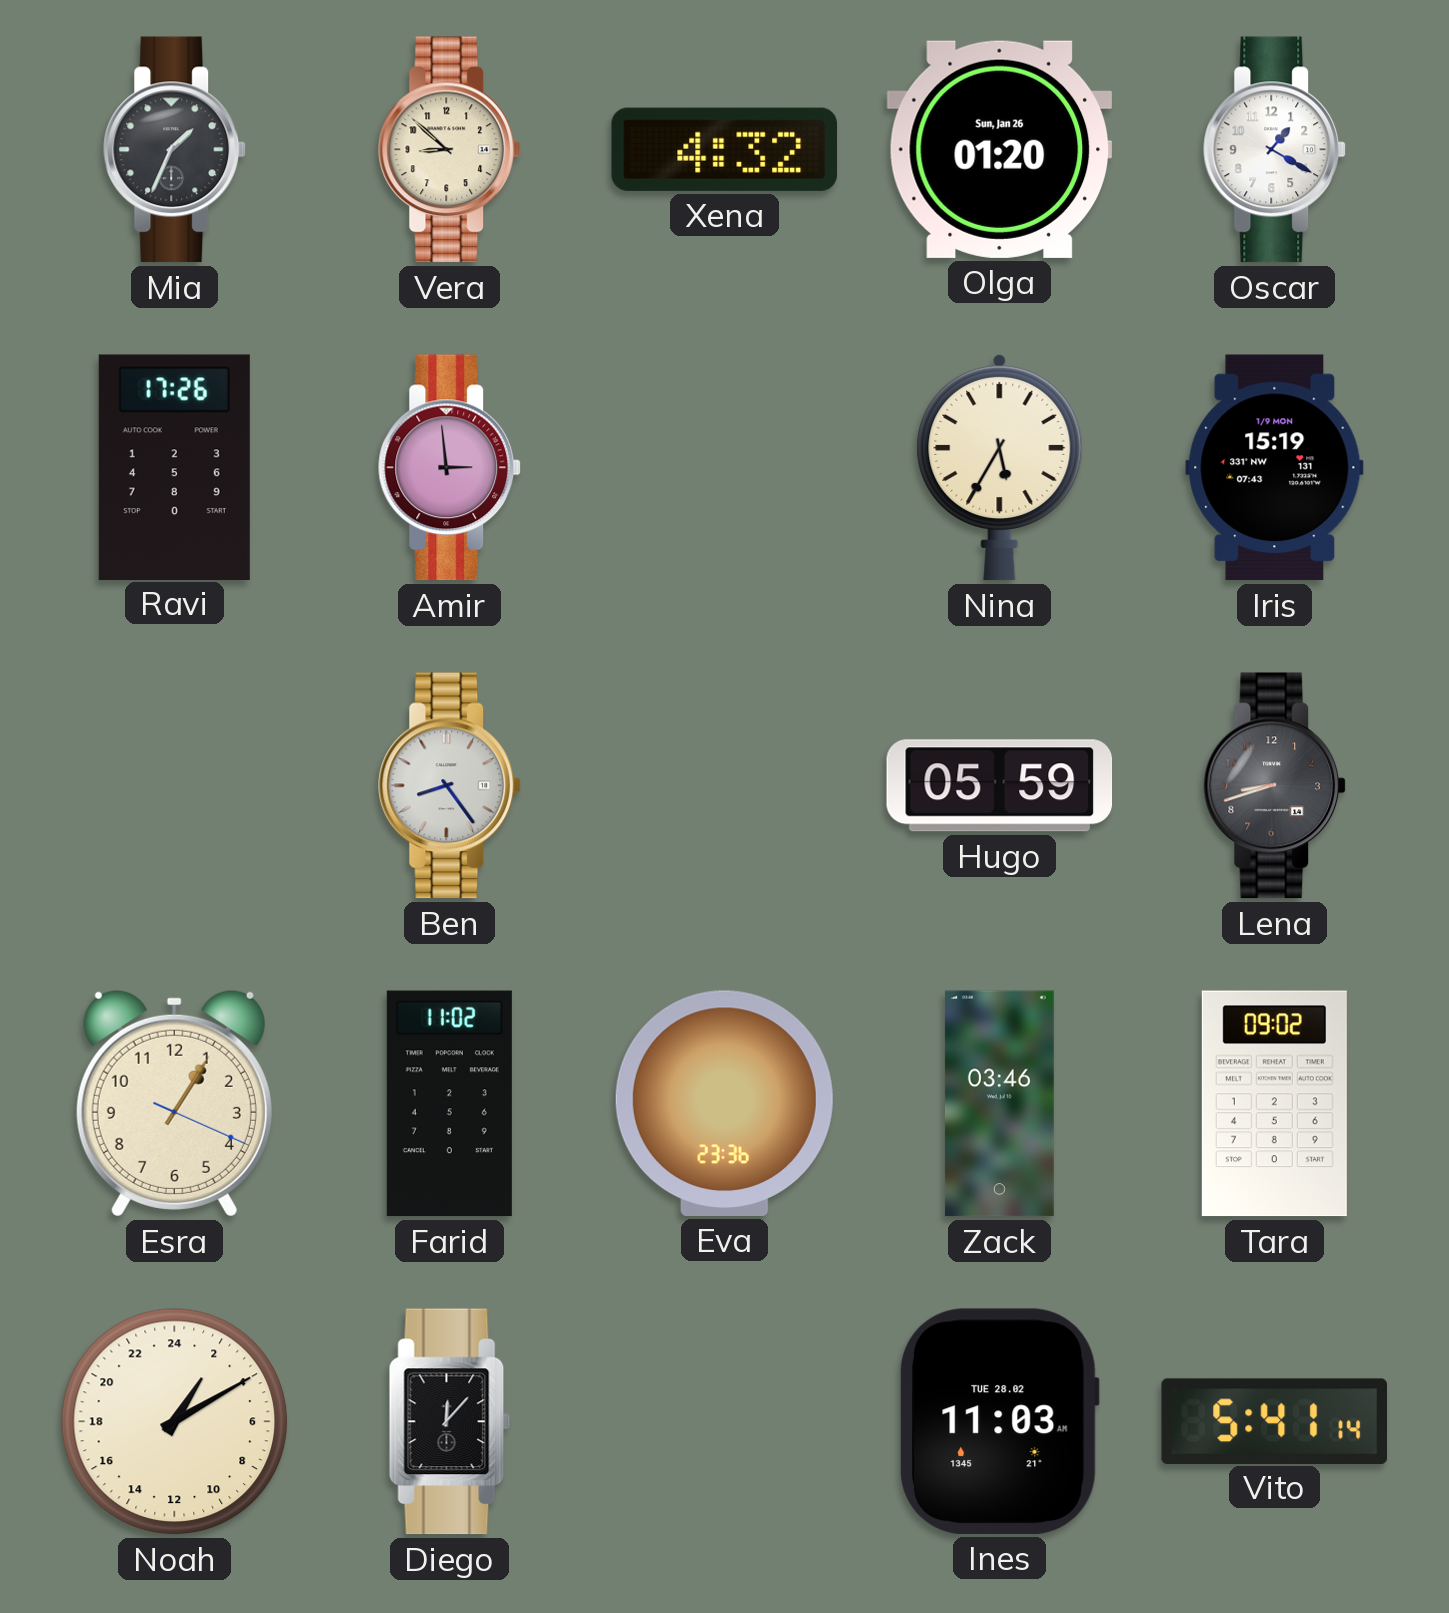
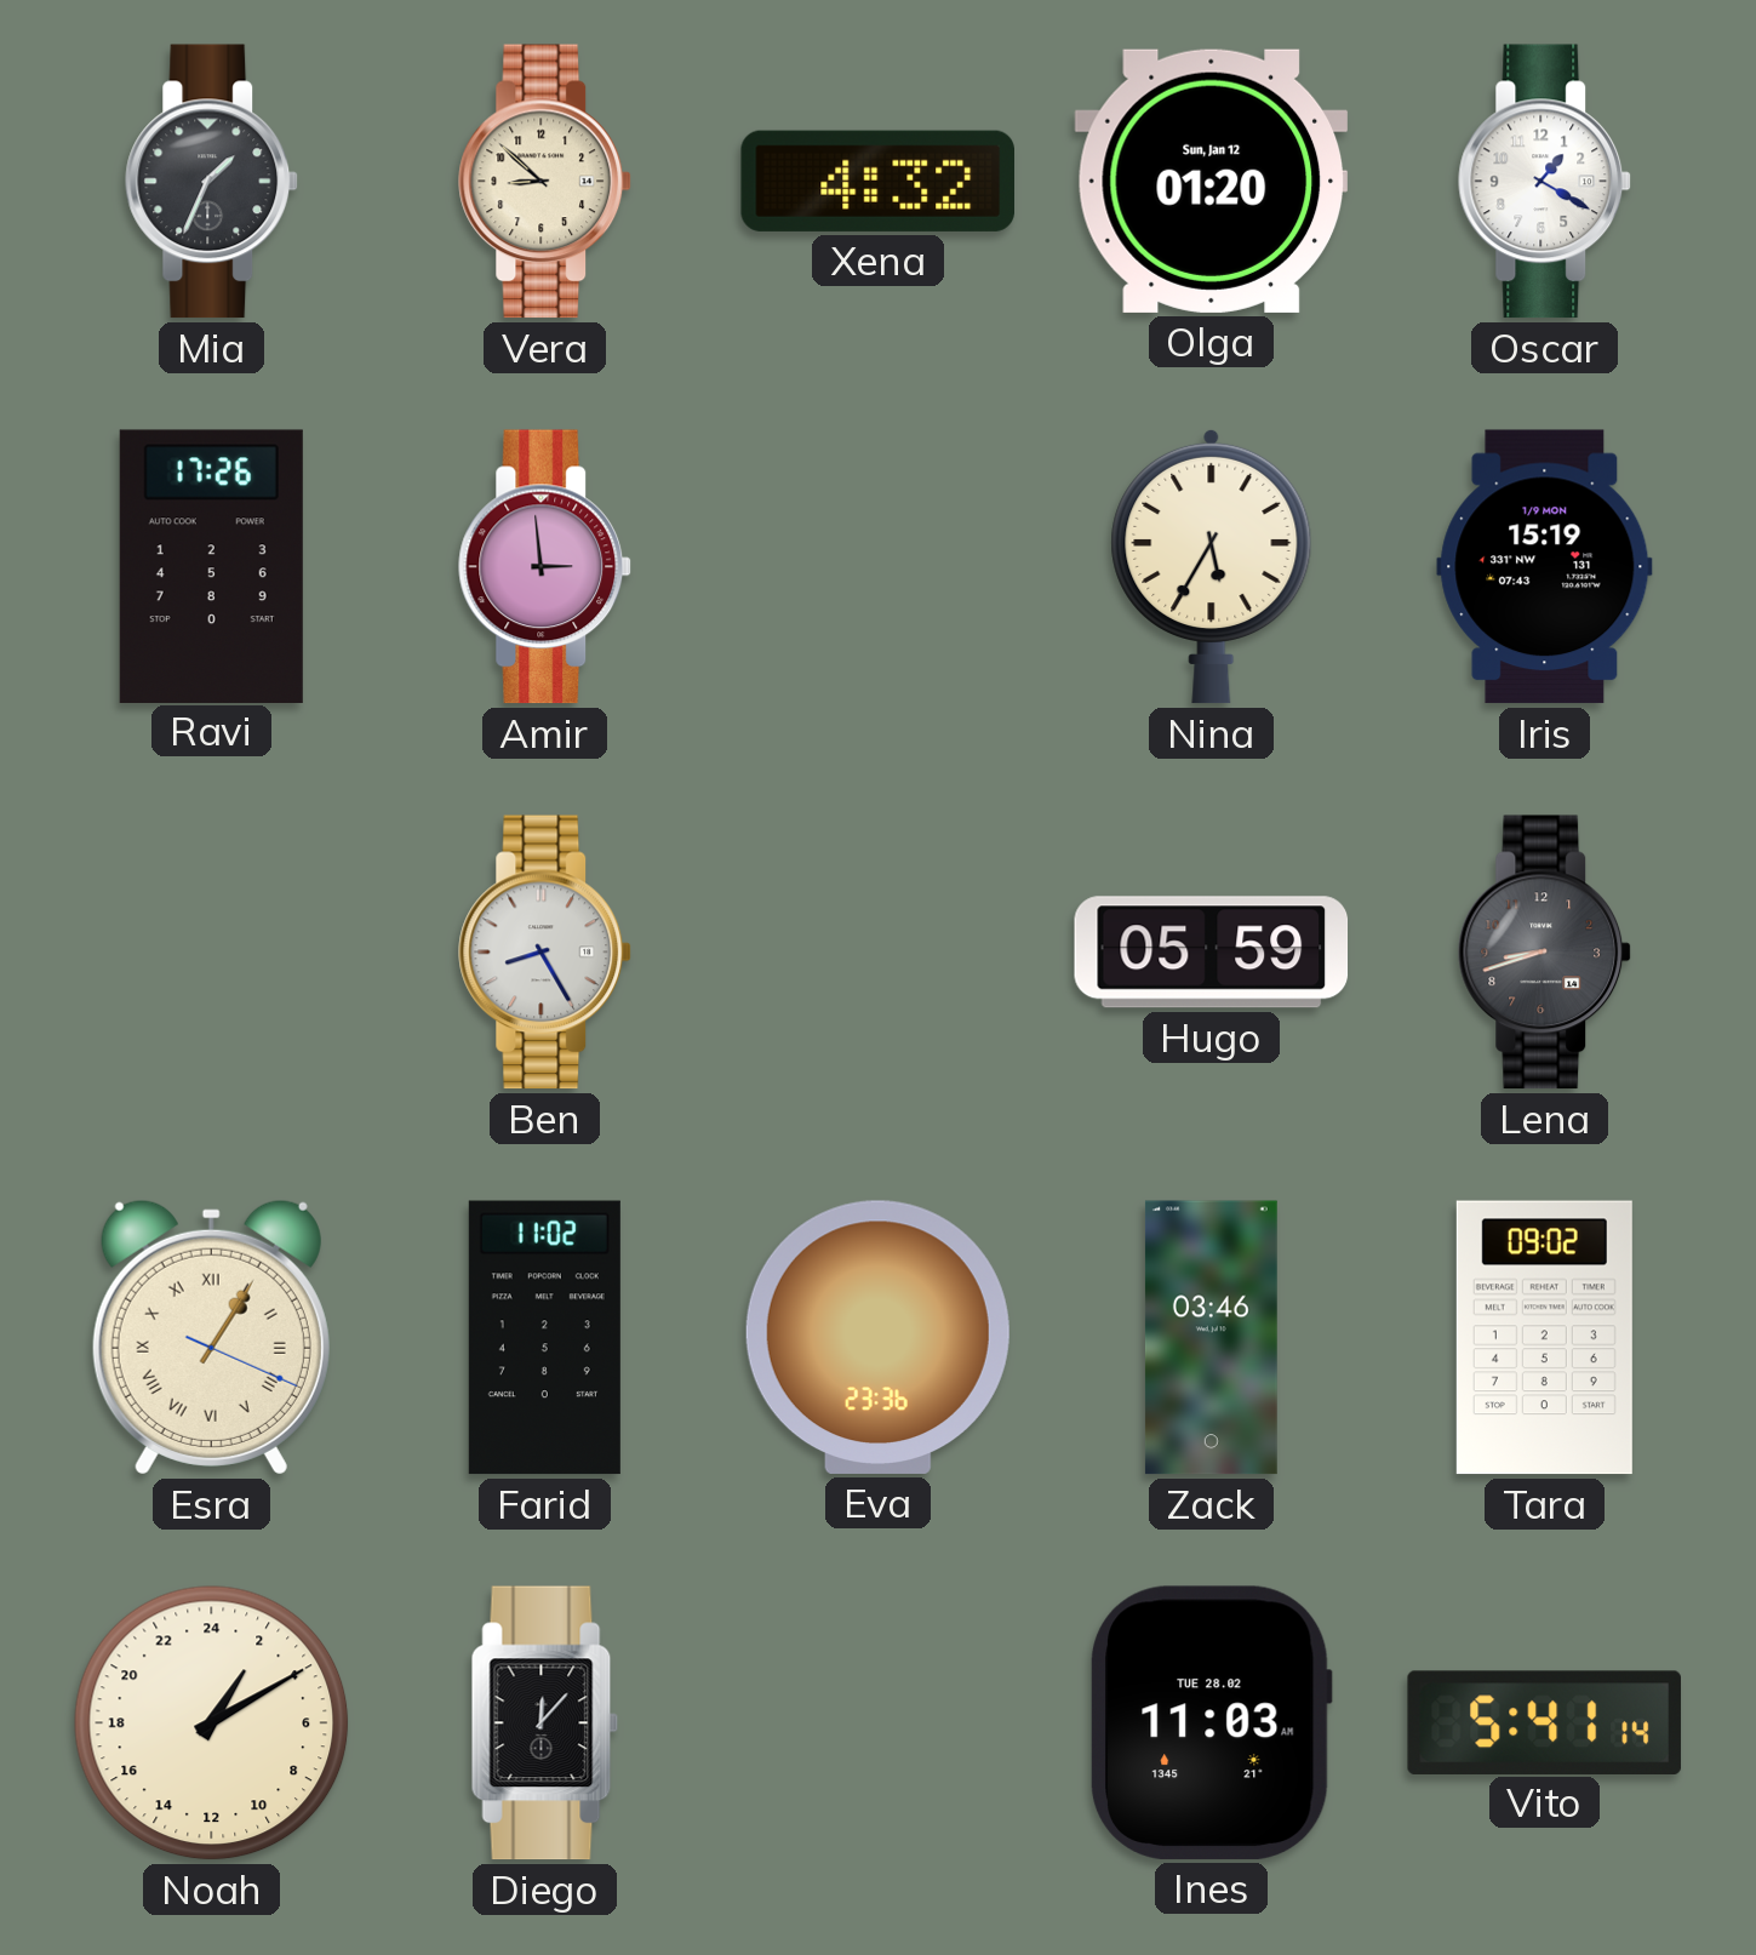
Olga date: Sun, Jan 26 -> Sun, Jan 12
Ben: 8:24 -> 8:25
Esra numerals: Arabic -> Roman
